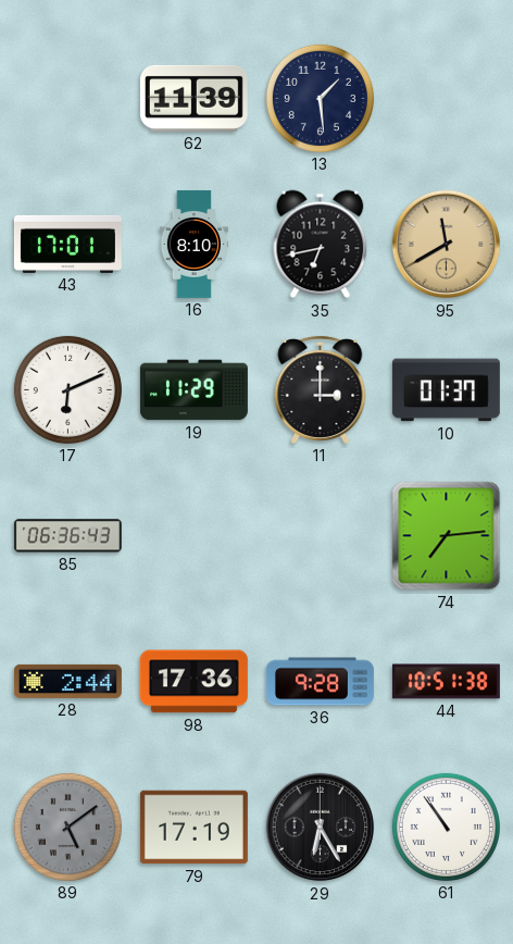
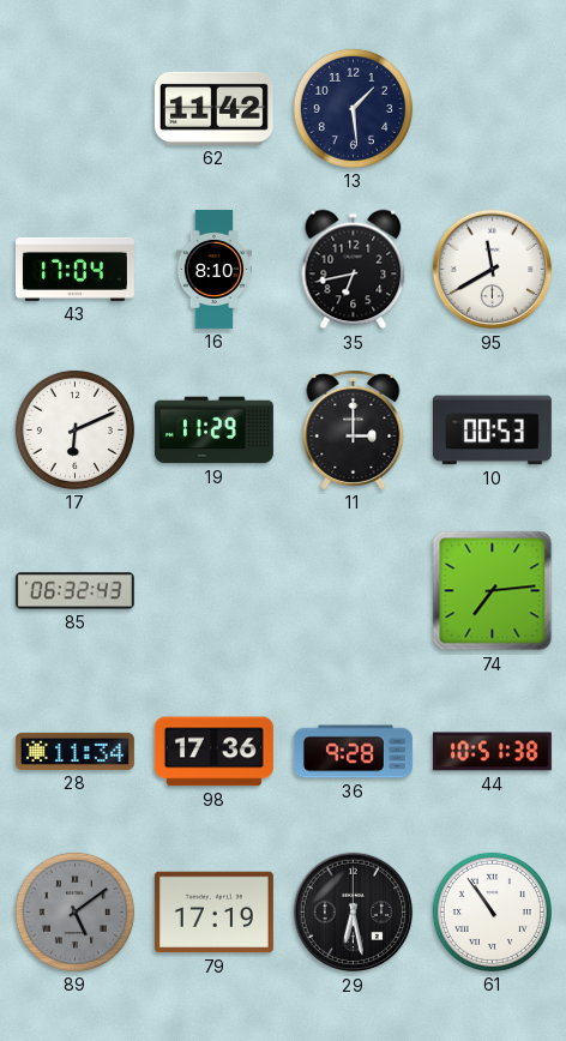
62: 11:39 -> 11:42
43: 17:01 -> 17:04
95 dial: champagne -> white
10: 01:37 -> 00:53
85: 06:36 -> 06:32
28: 2:44 -> 11:34
29: 6:25 -> 6:28
